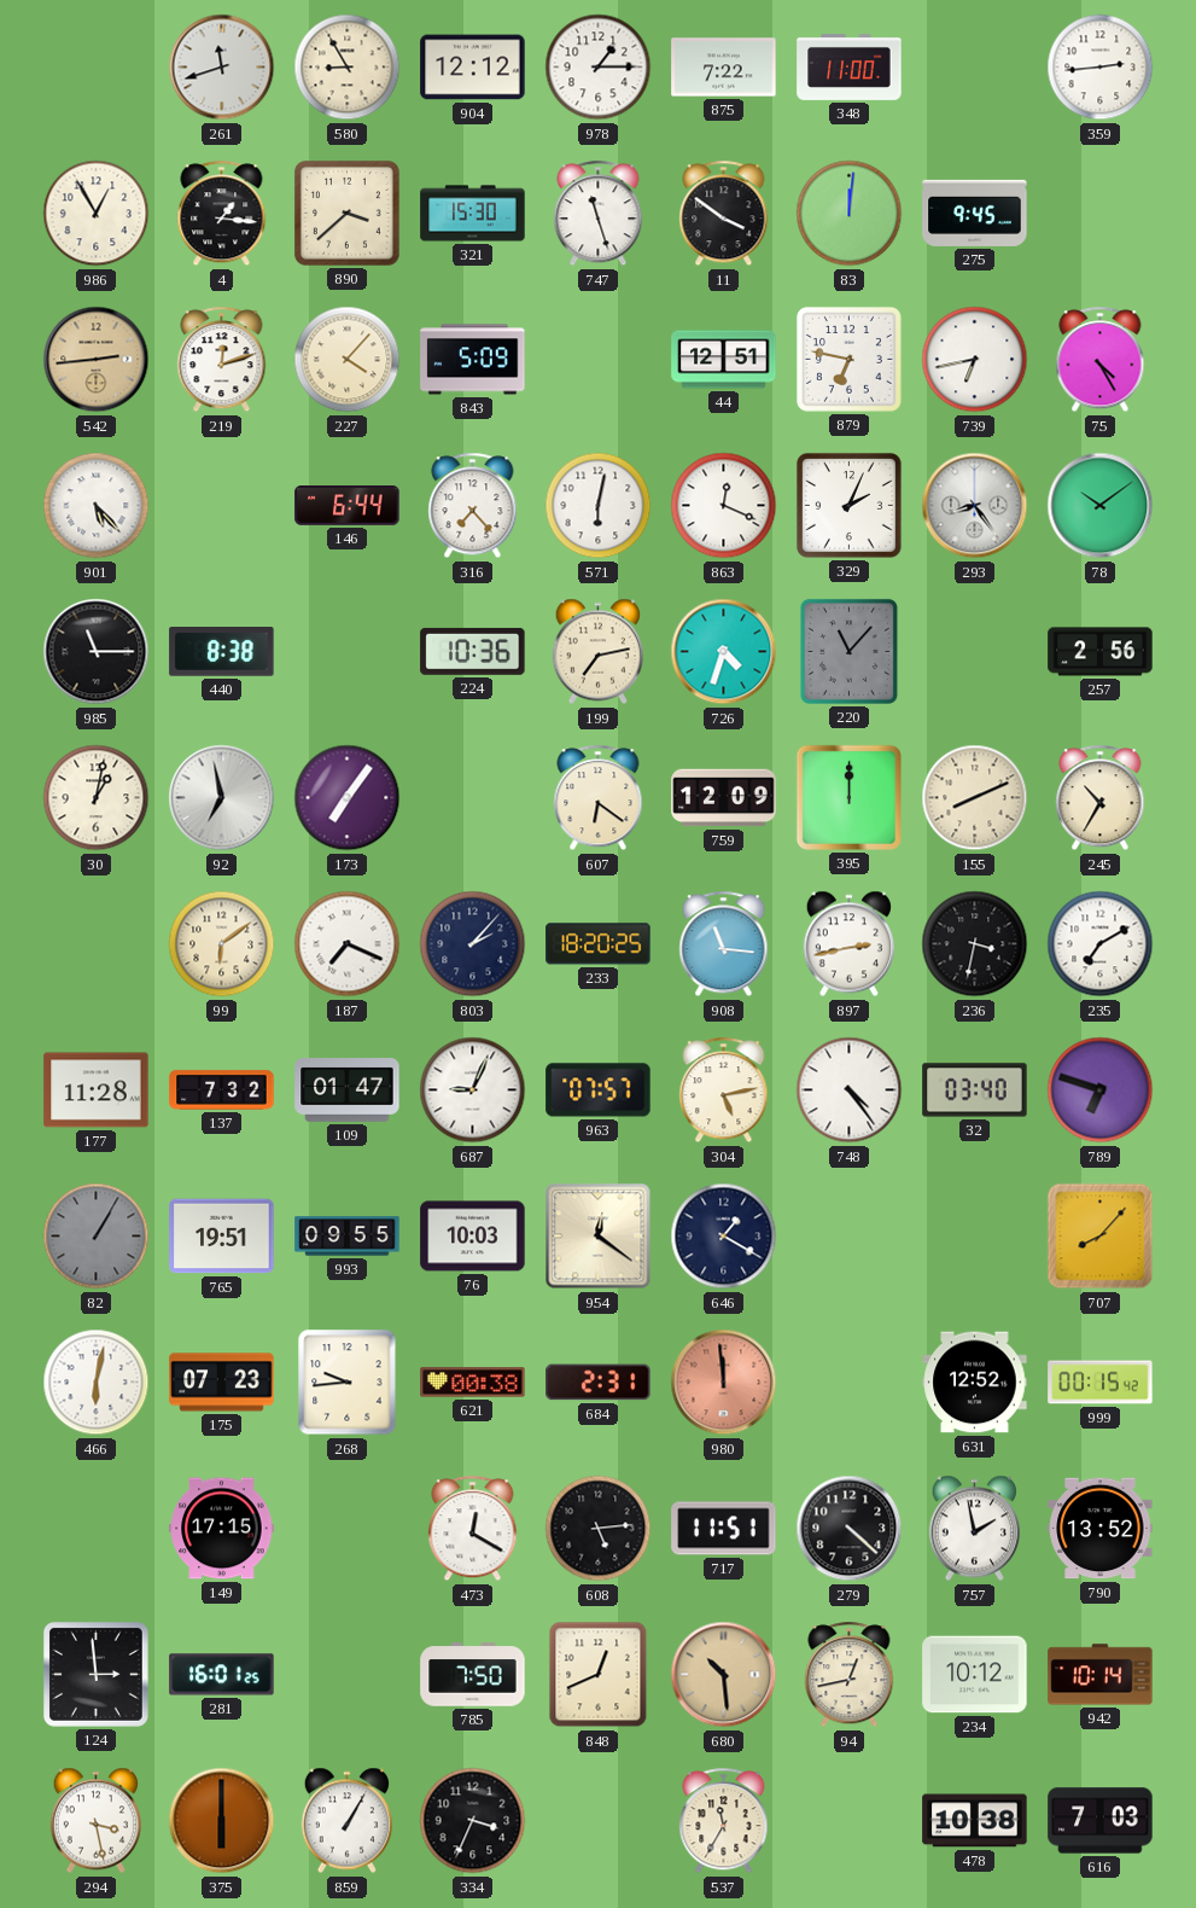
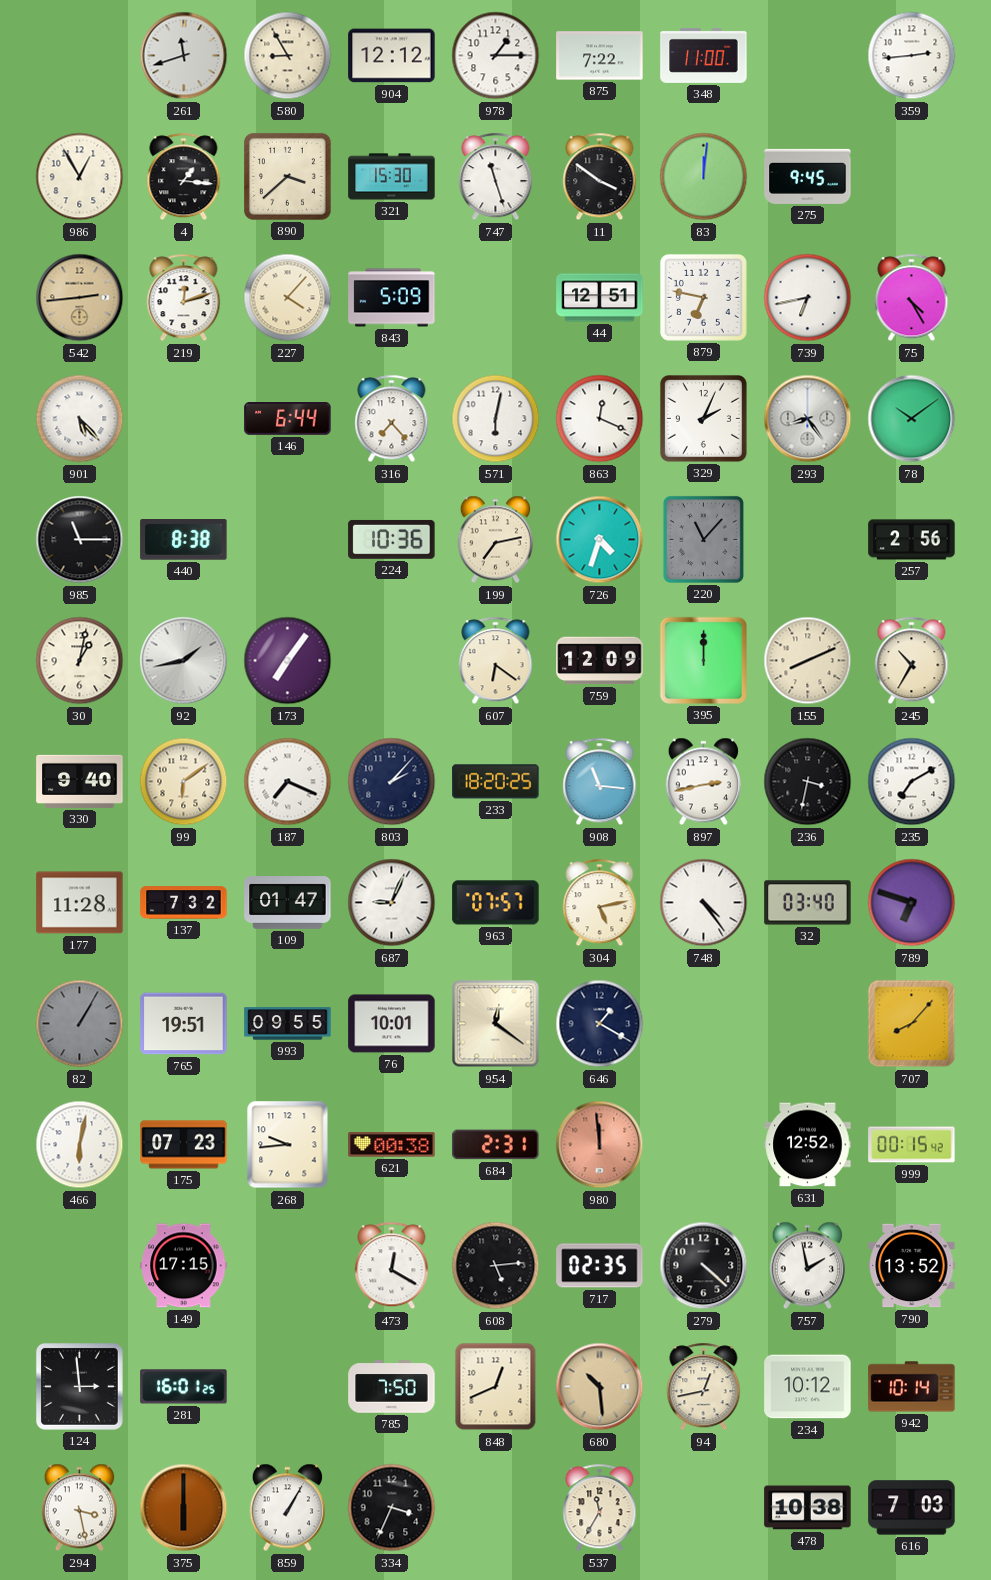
92: 6:58 -> 1:43
330: none -> 9:40
76: 10:03 -> 10:01
717: 11:51 -> 02:35
